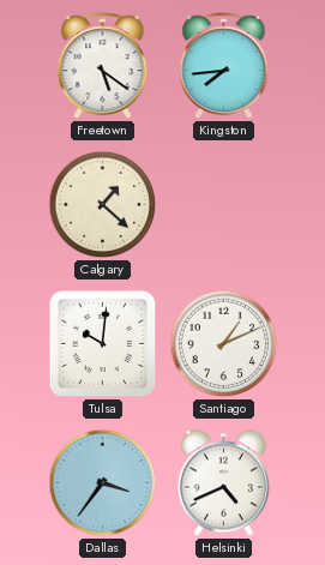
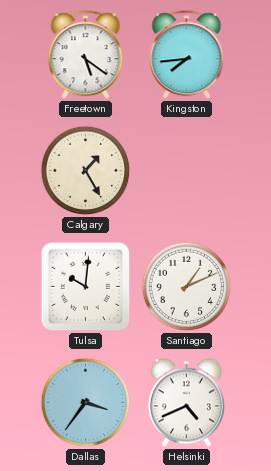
Calgary: 1:22 -> 1:25
